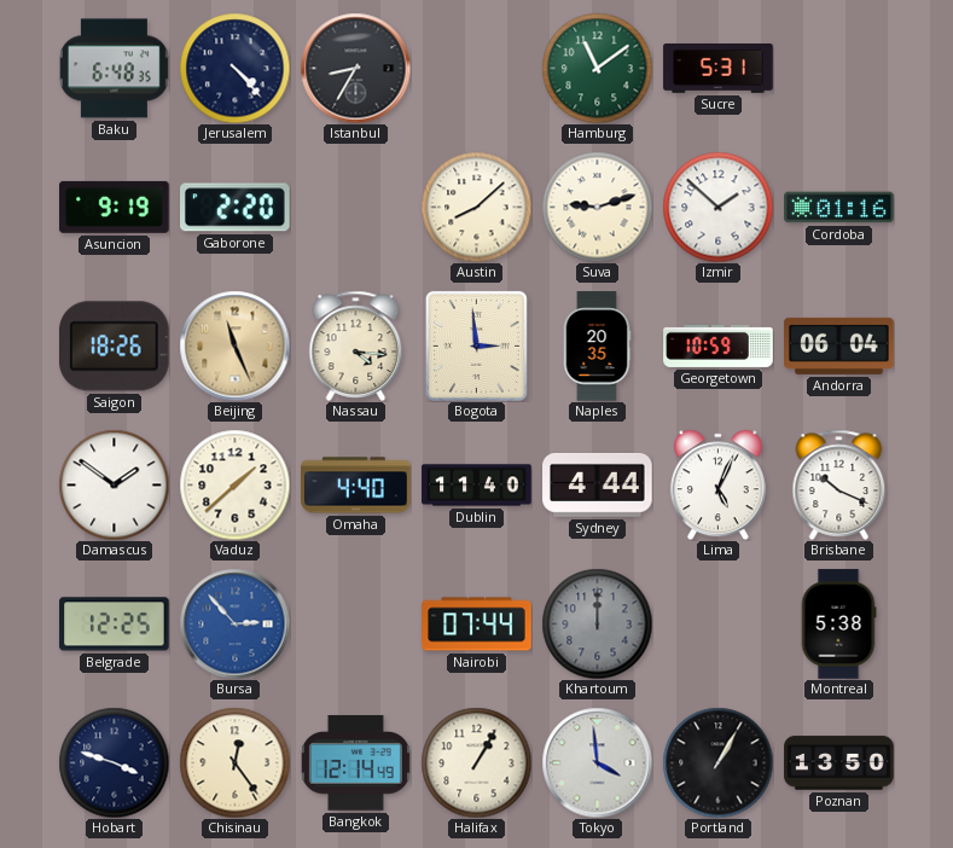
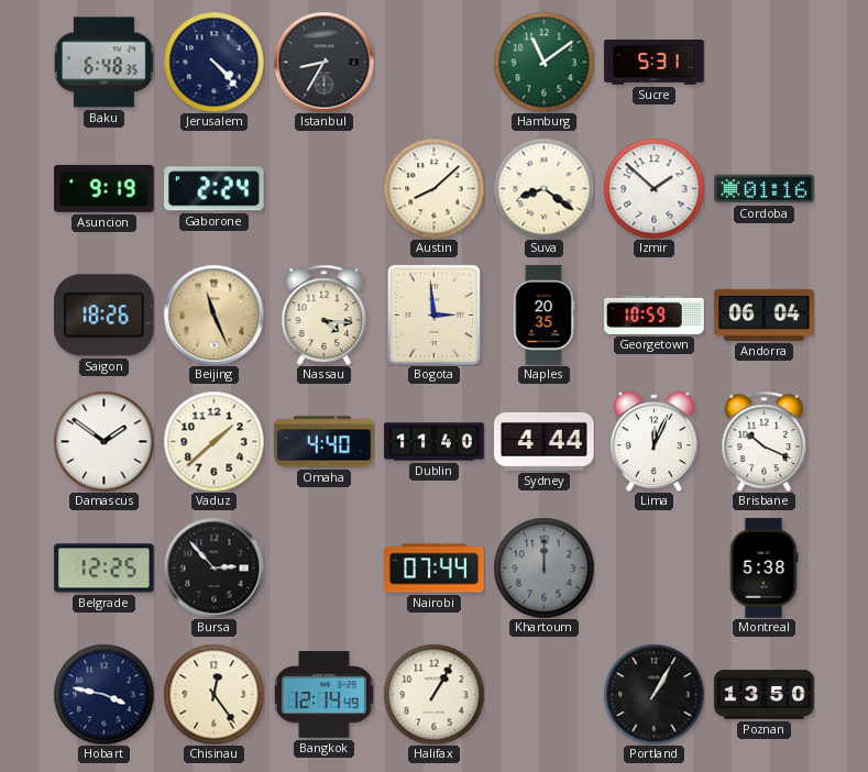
Gaborone: 2:20 -> 2:24
Suva: 9:12 -> 8:21
Lima: 5:04 -> 12:04
Bursa dial: blue -> black
Hobart: 3:48 -> 3:47
Tokyo: 3:59 -> none
